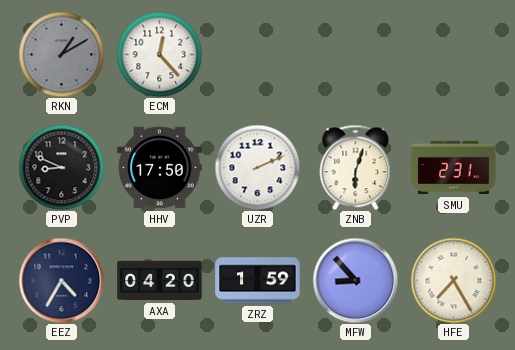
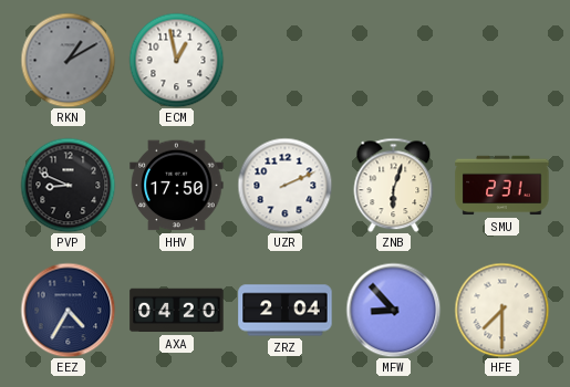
ECM: 12:23 -> 12:58
ZRZ: 1:59 -> 2:04
HFE: 7:25 -> 7:30
